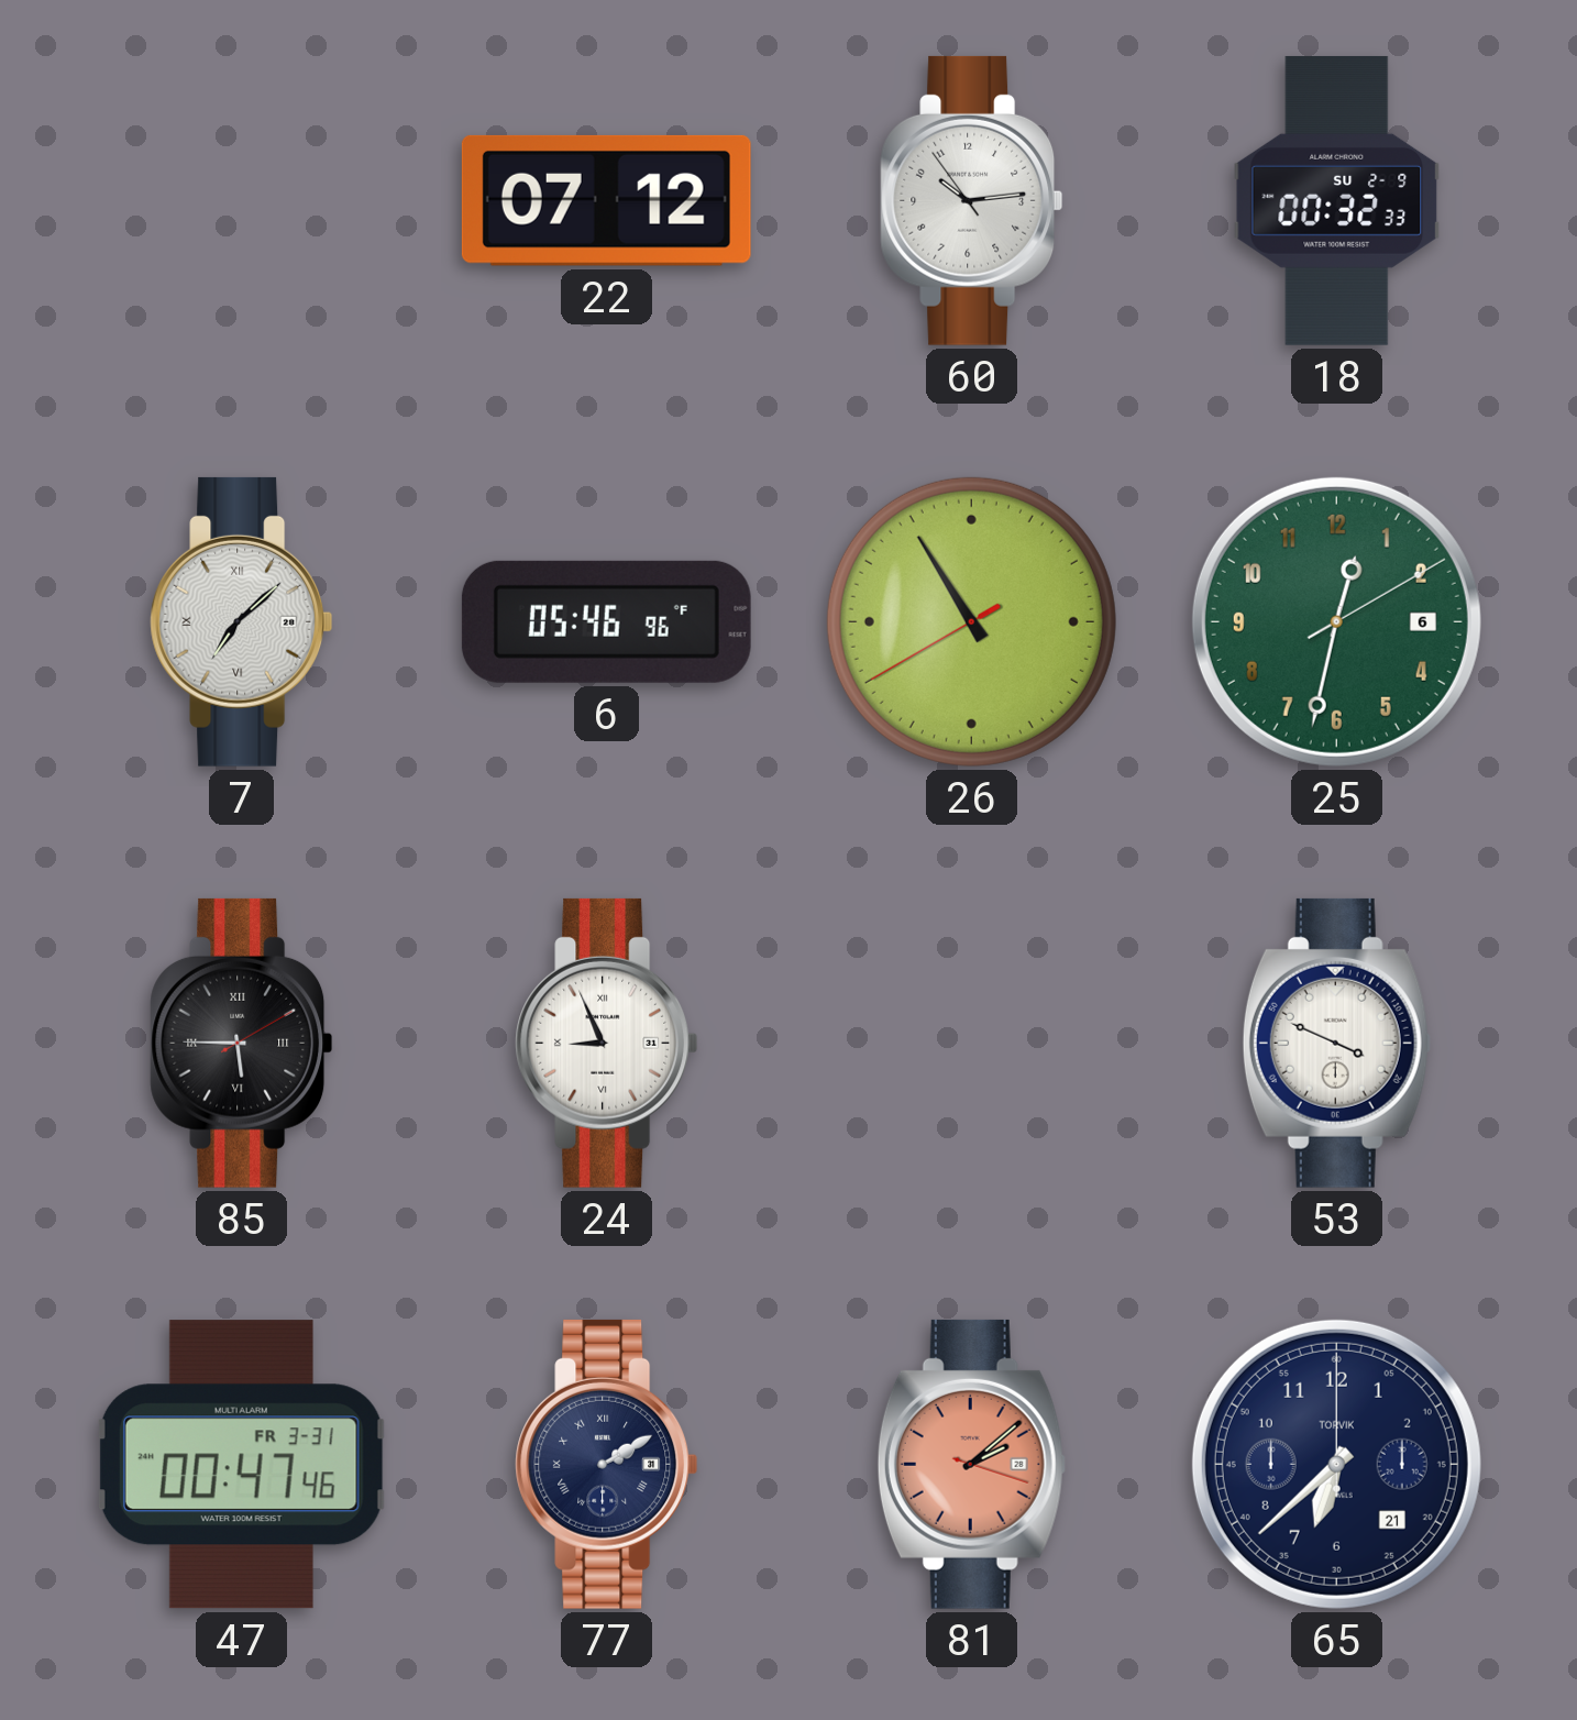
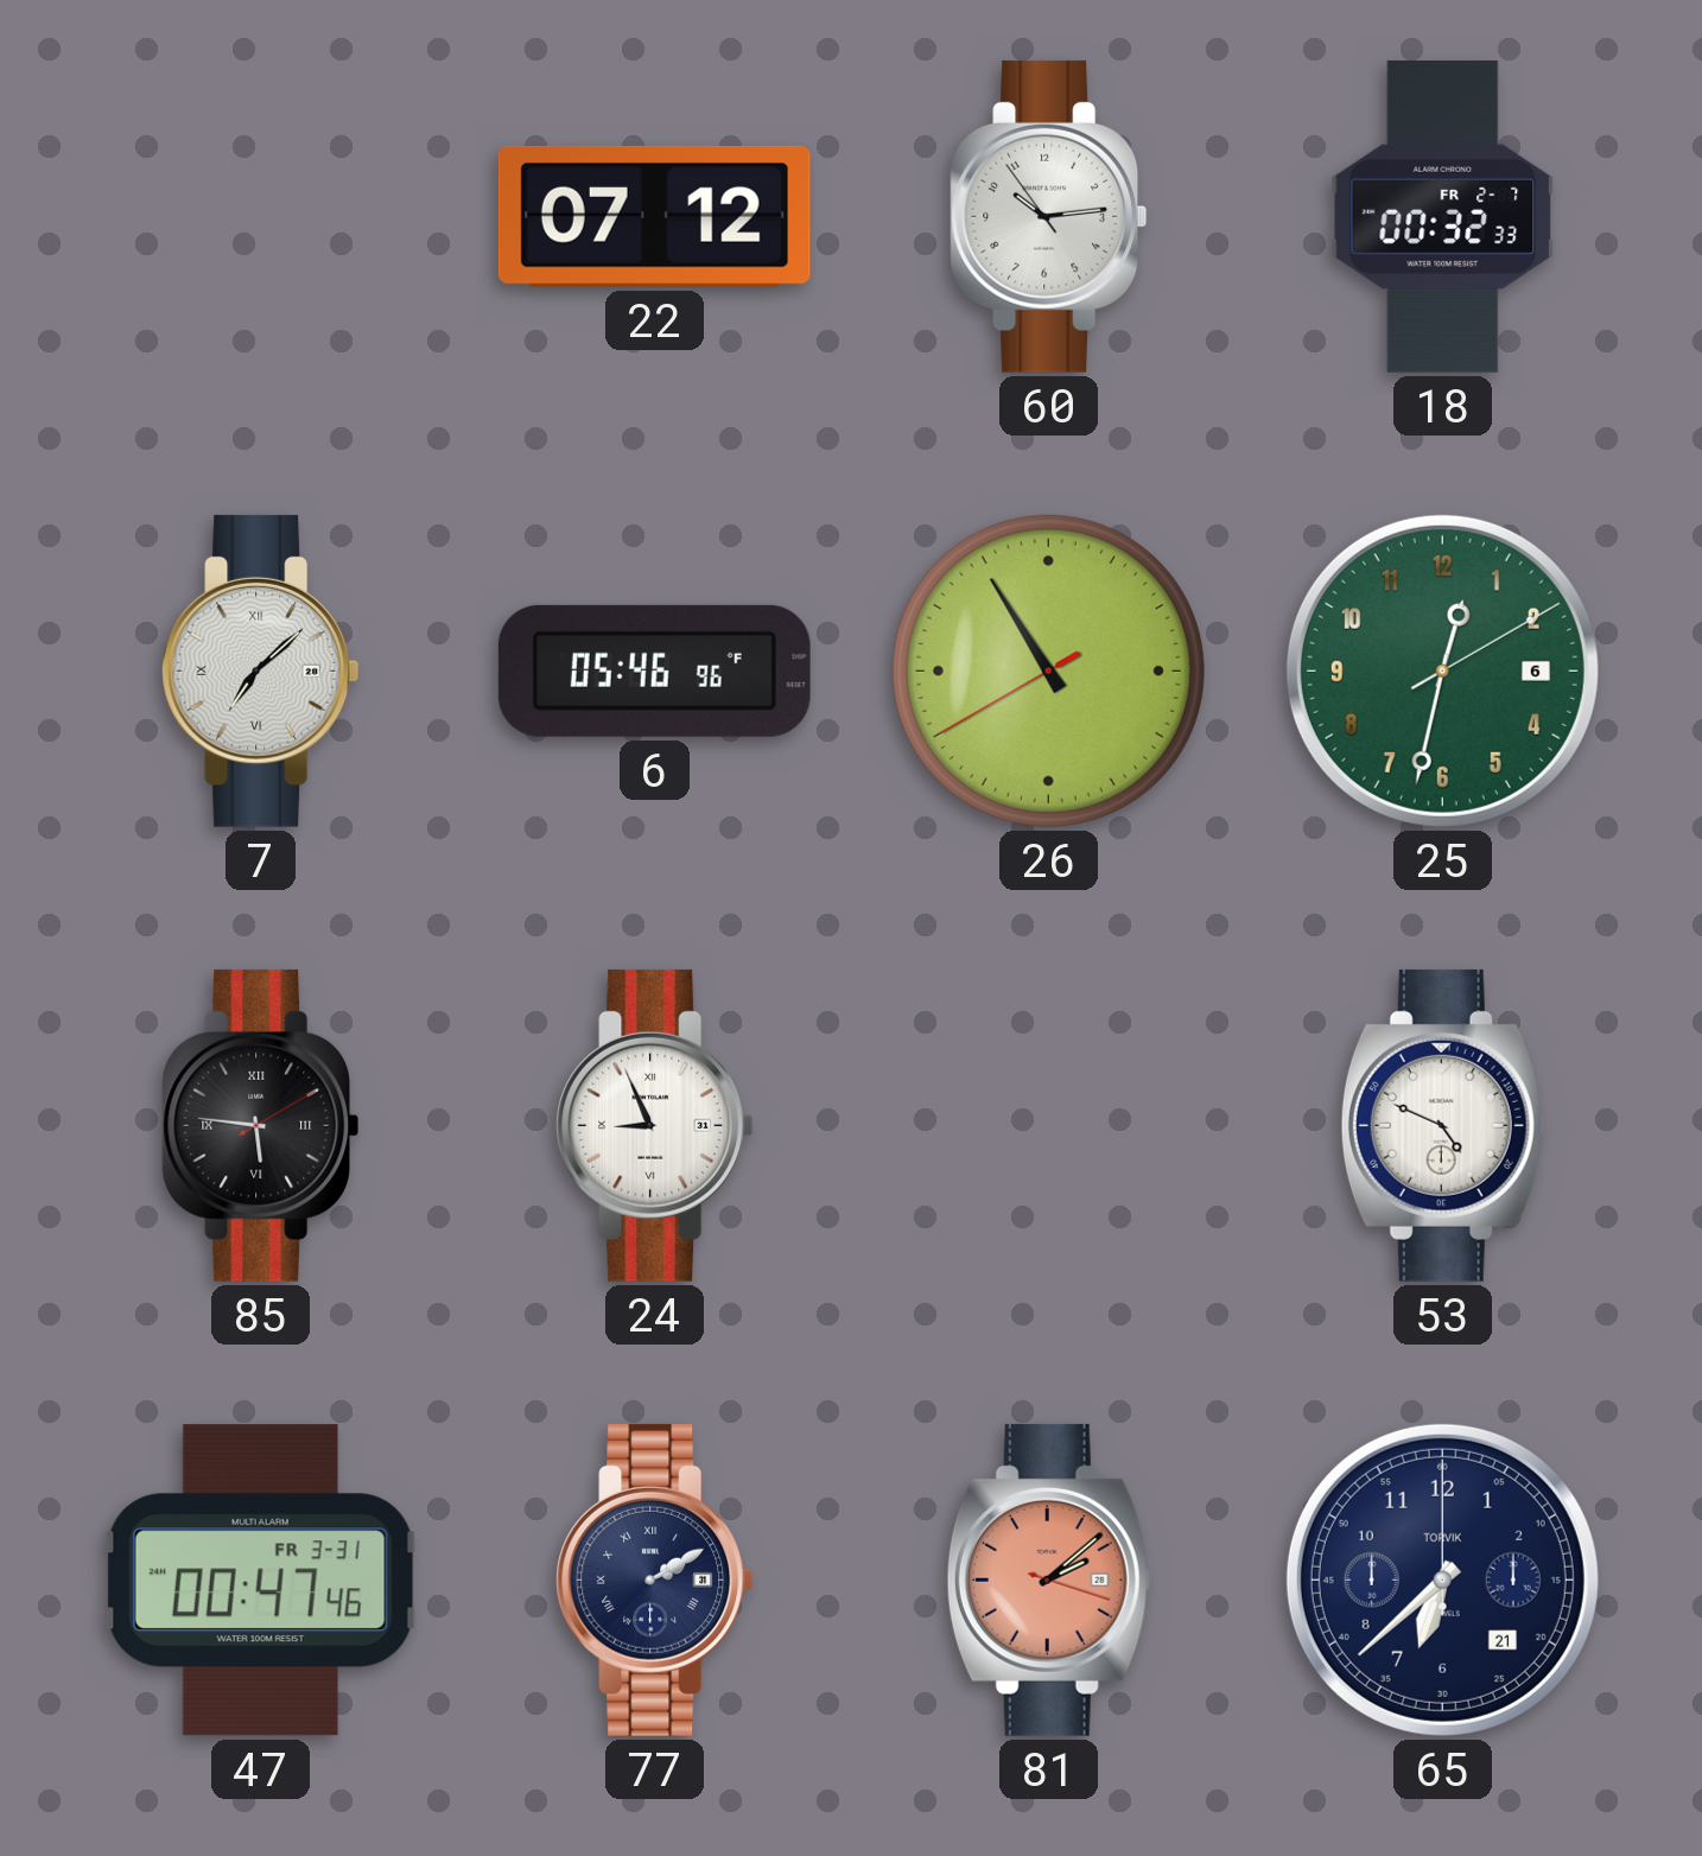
18 date: SU 2-9 -> FR 2-7
85: 5:45 -> 5:46
53: 3:49 -> 4:49
